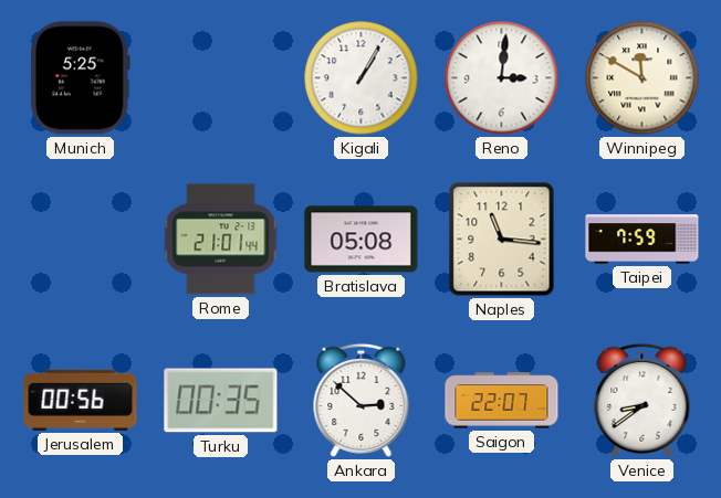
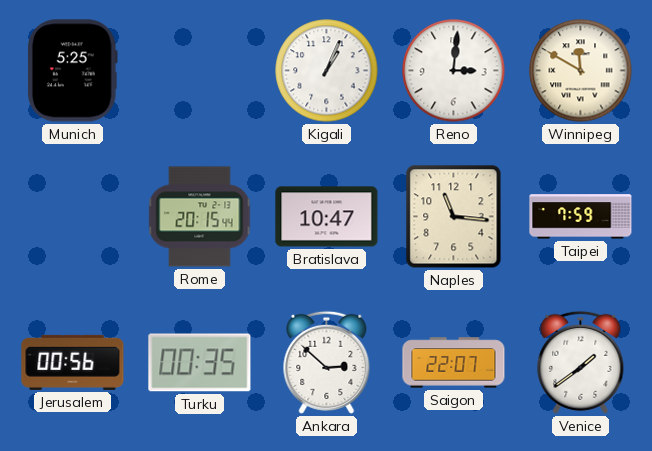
Kigali: 1:05 -> 1:04
Rome: 21:01 -> 20:15
Bratislava: 05:08 -> 10:47
Venice: 8:39 -> 1:39
